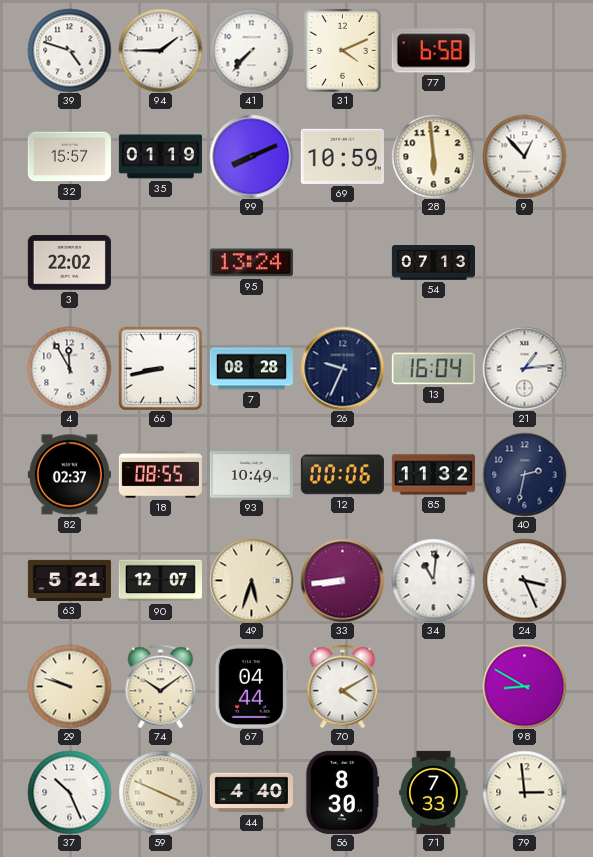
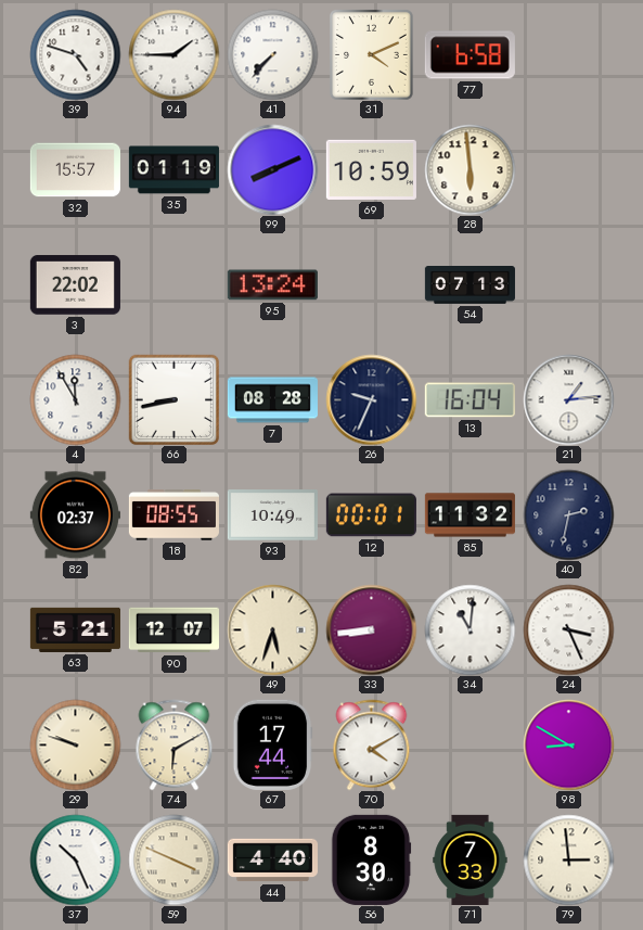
9: 12:53 -> none
12: 00:06 -> 00:01
74: 10:09 -> 6:10
67: 04:44 -> 17:44
